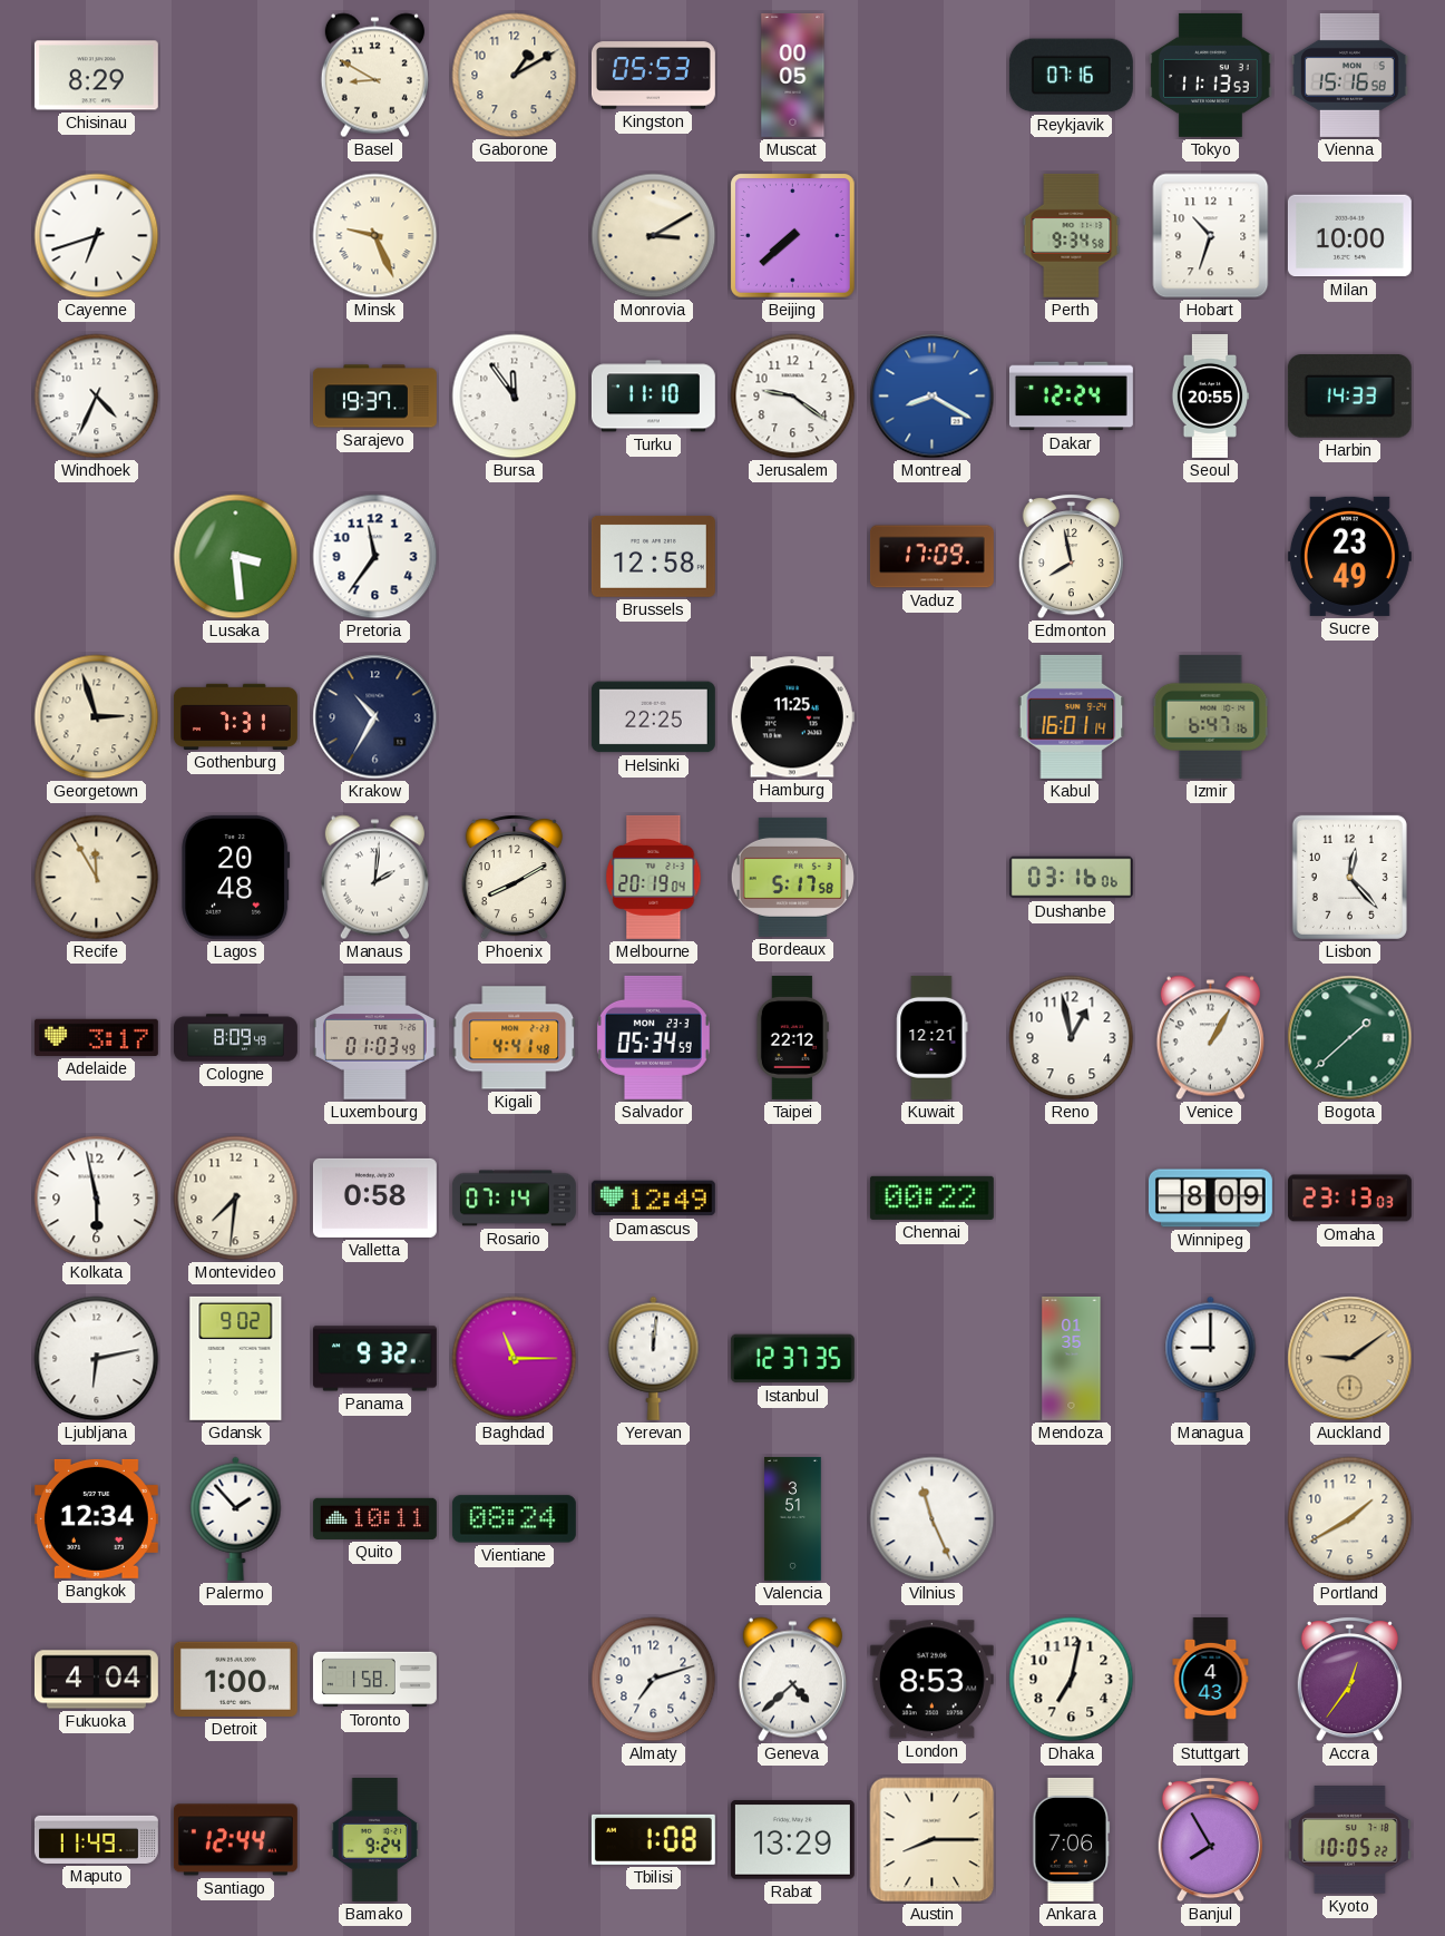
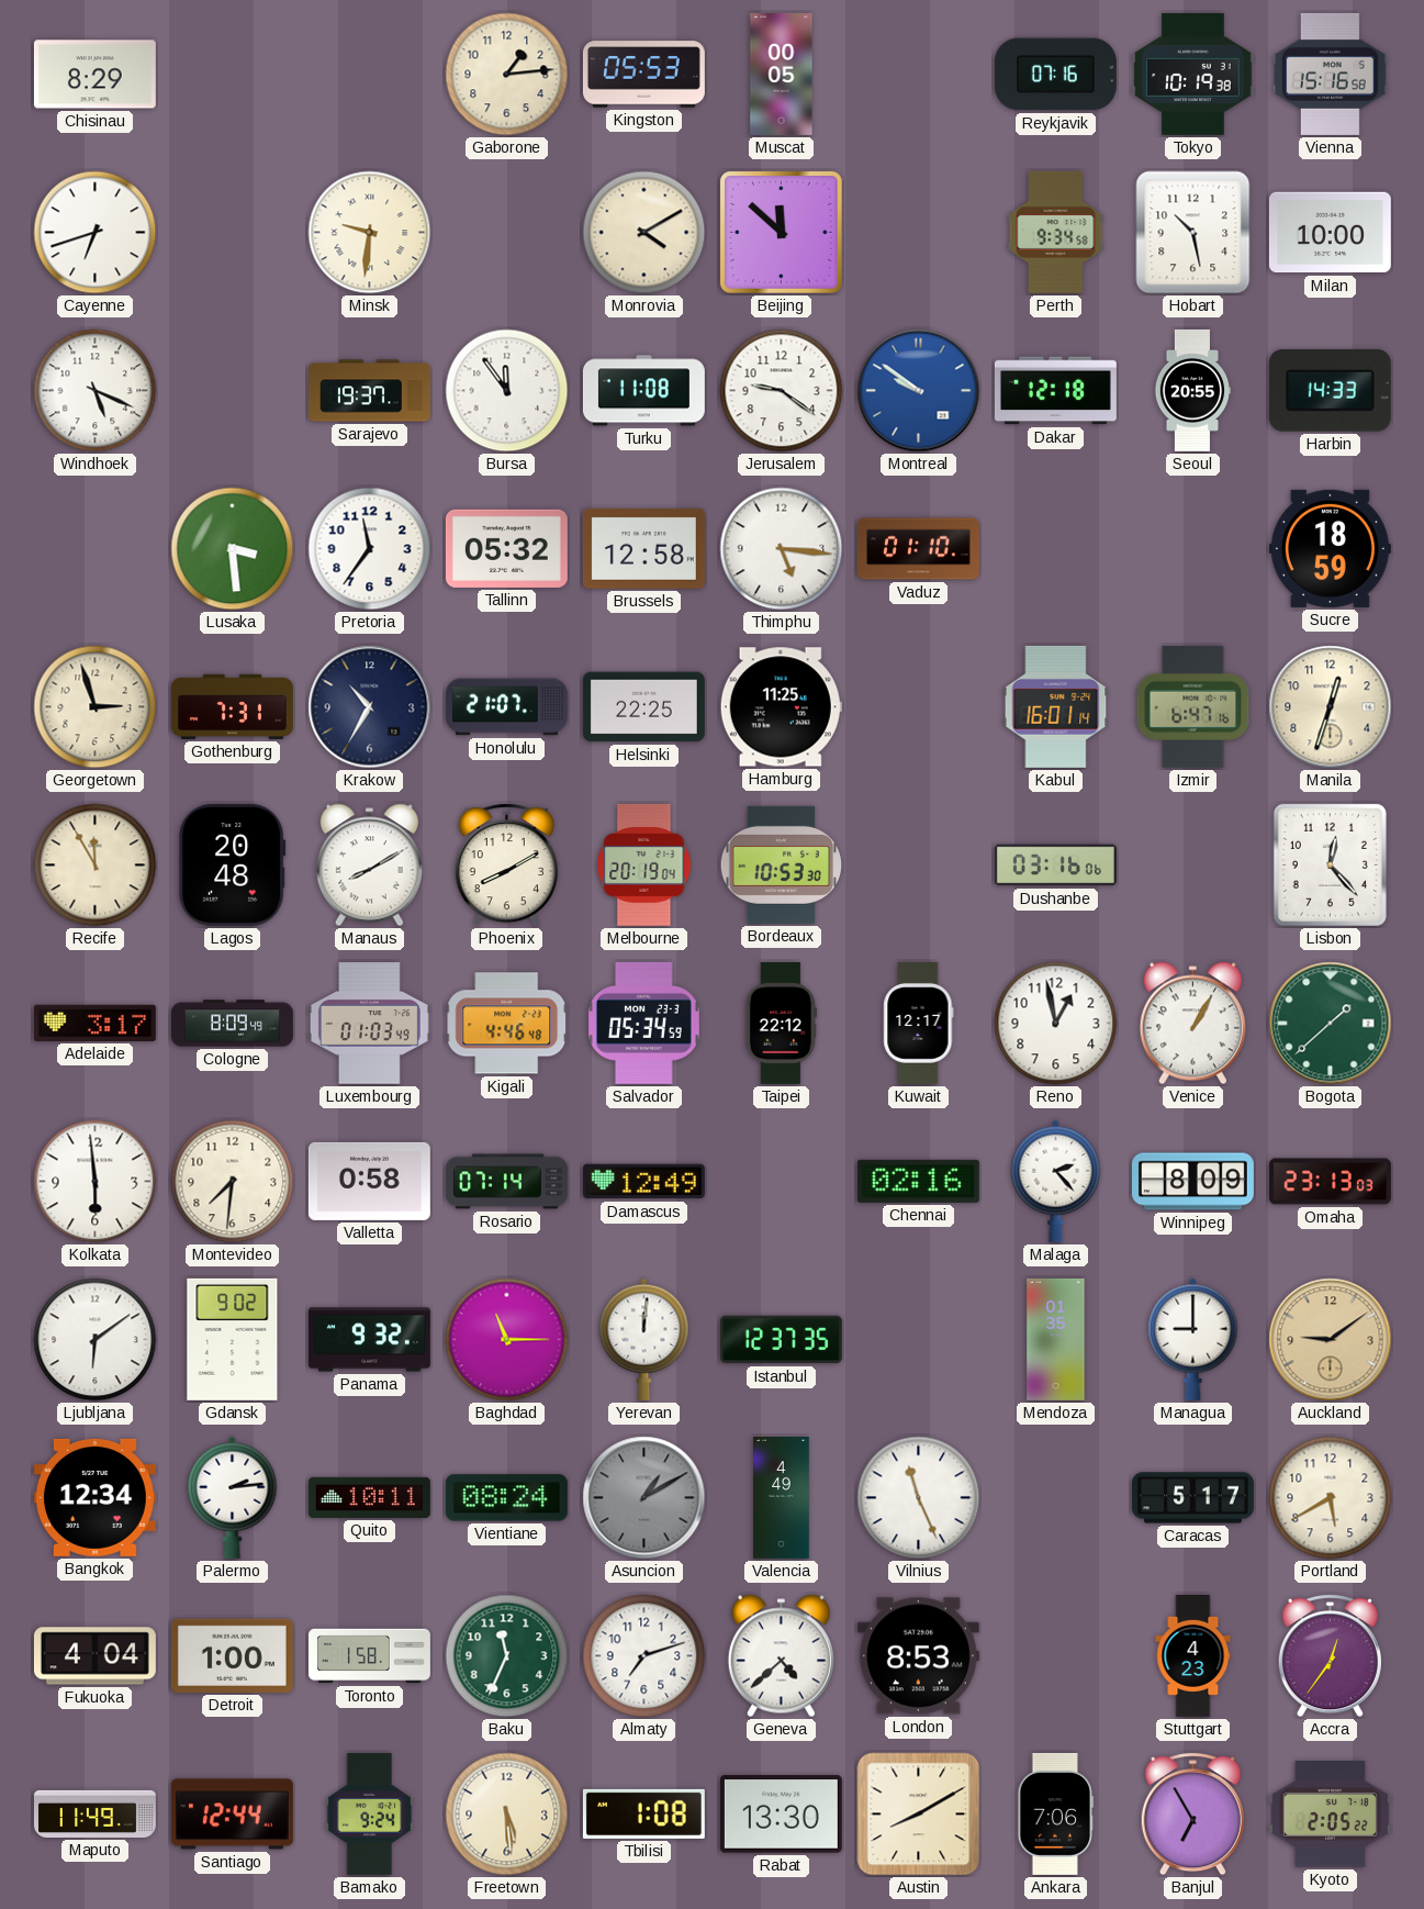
Basel: 8:50 -> none
Gaborone: 1:10 -> 1:14
Tokyo: 11:13 -> 10:19
Minsk: 9:26 -> 9:31
Monrovia: 3:10 -> 4:10
Beijing: 7:38 -> 11:52
Hobart: 10:33 -> 10:28
Windhoek: 4:34 -> 5:19
Turku: 11:10 -> 11:08
Montreal: 8:20 -> 9:51
Dakar: 12:24 -> 12:18
Tallinn: none -> 05:32
Thimphu: none -> 5:16
Vaduz: 17:09 -> 01:10
Edmonton: 7:58 -> none
Sucre: 23:49 -> 18:59
Honolulu: none -> 21:07
Manila: none -> 12:33
Manaus: 2:01 -> 8:10
Bordeaux: 5:17 -> 10:53
Kigali: 4:41 -> 4:46
Kuwait: 12:21 -> 12:17
Kolkata: 5:58 -> 5:59
Chennai: 00:22 -> 02:16
Malaga: none -> 2:23
Ljubljana: 6:13 -> 6:09
Palermo: 1:53 -> 2:14
Asuncion: none -> 1:10
Valencia: 3:51 -> 4:49
Caracas: none -> 5:17
Portland: 1:40 -> 5:40
Baku: none -> 11:34
Dhaka: 7:02 -> none
Stuttgart: 4:43 -> 4:23
Freetown: none -> 5:29
Rabat: 13:29 -> 13:30
Austin: 8:15 -> 8:10
Banjul: 7:55 -> 6:55
Kyoto: 10:05 -> 2:05
